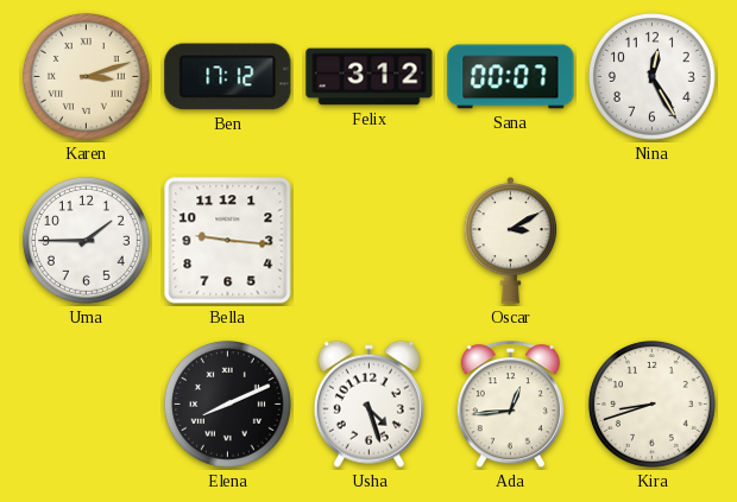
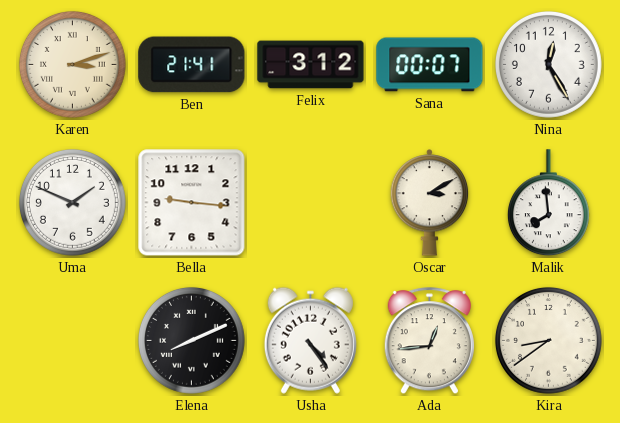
Ben: 17:12 -> 21:41
Uma: 1:45 -> 1:49
Malik: none -> 7:59
Usha: 4:27 -> 4:24
Kira: 8:42 -> 8:39
